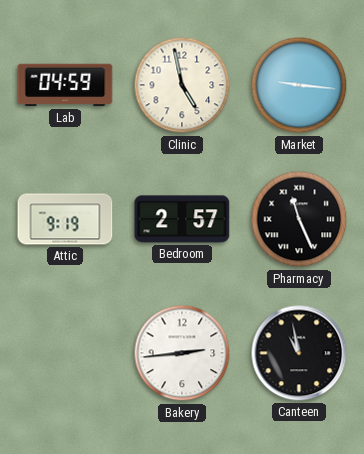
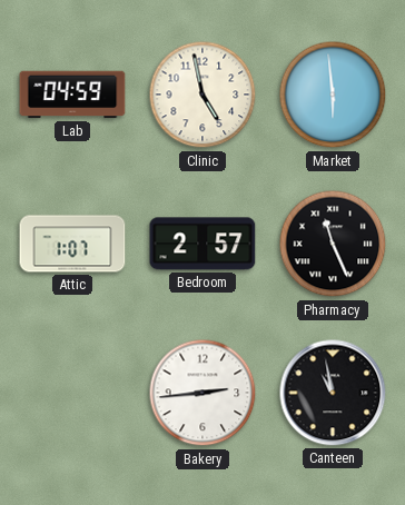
Market: 9:16 -> 5:59
Attic: 9:19 -> 1:07
